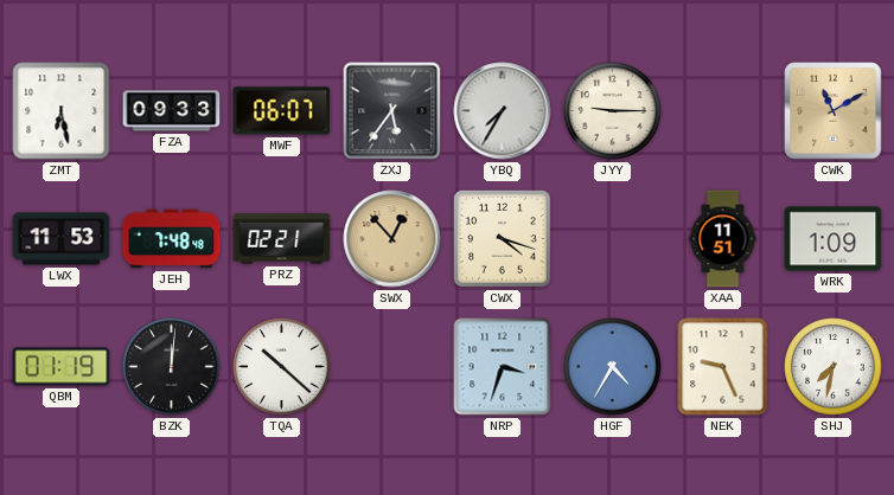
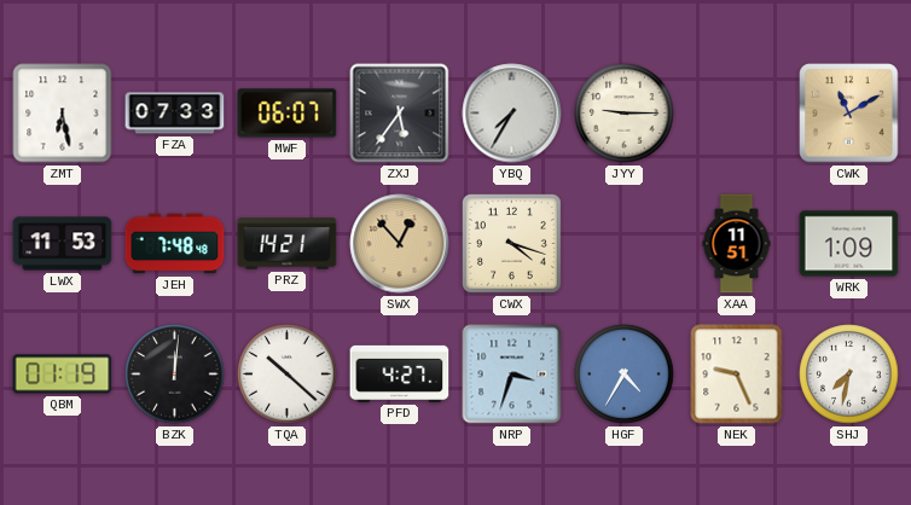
FZA: 09:33 -> 07:33
PRZ: 02:21 -> 14:21
PFD: none -> 4:27
